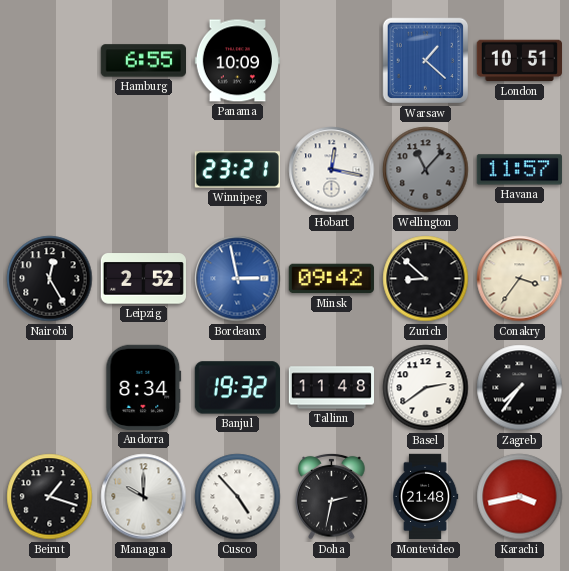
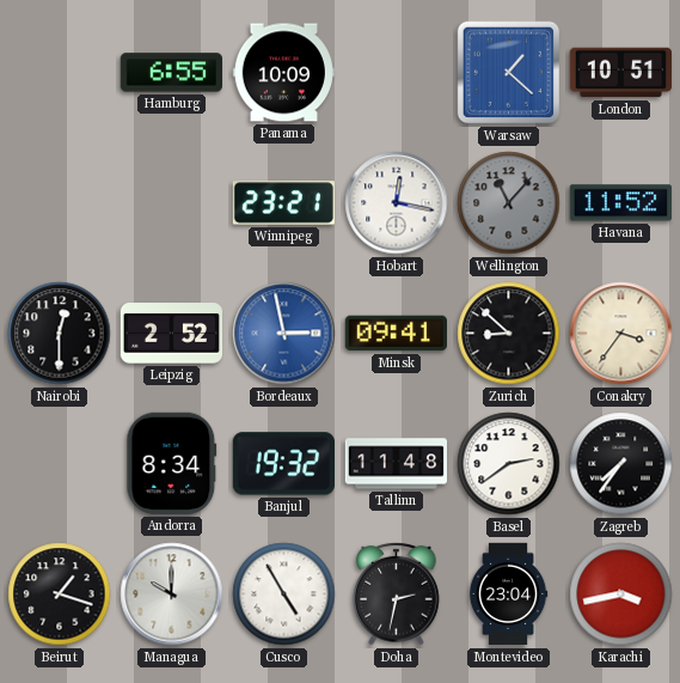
Havana: 11:57 -> 11:52
Nairobi: 12:25 -> 12:30
Minsk: 09:42 -> 09:41
Cusco: 4:53 -> 4:55
Montevideo: 21:48 -> 23:04
